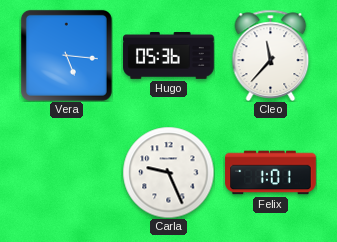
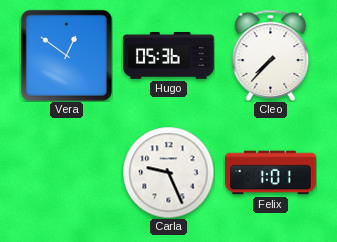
Vera: 5:16 -> 12:51
Cleo: 11:37 -> 7:37
